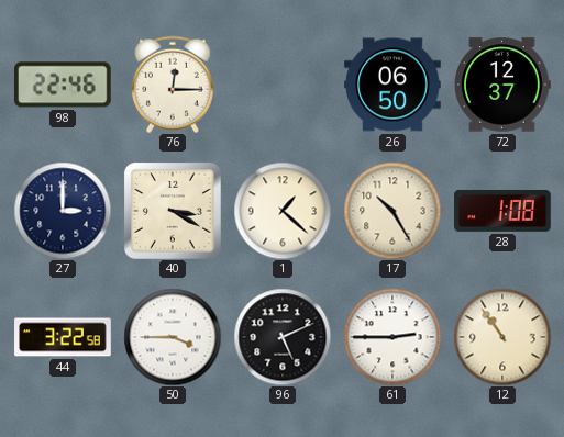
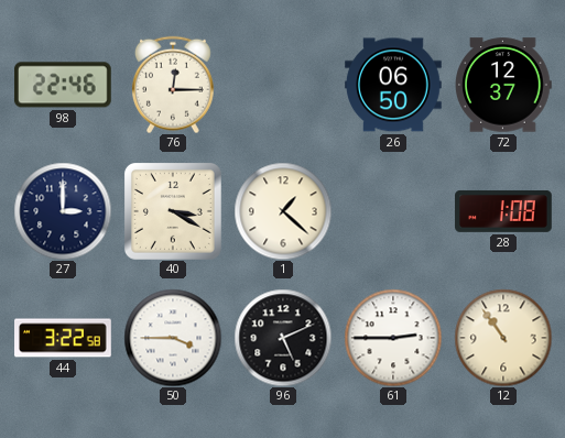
17: 10:25 -> none
